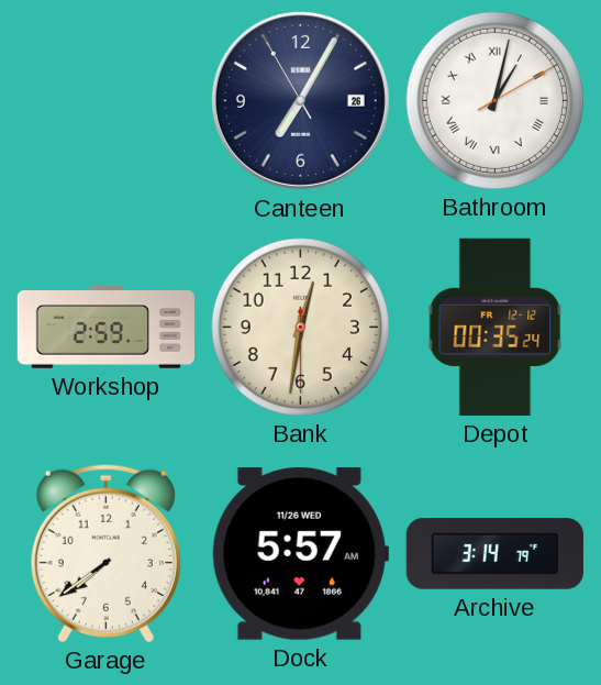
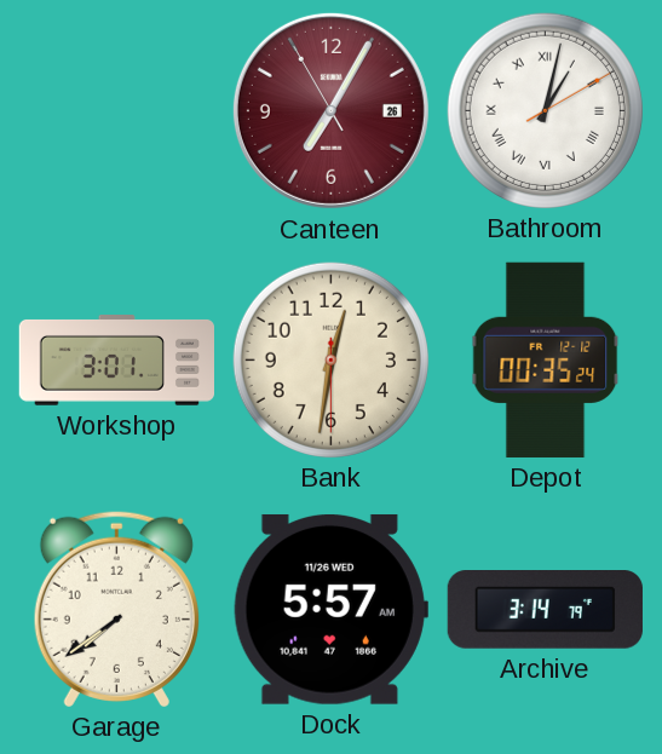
Canteen dial: navy -> burgundy
Workshop: 2:59 -> 3:01
